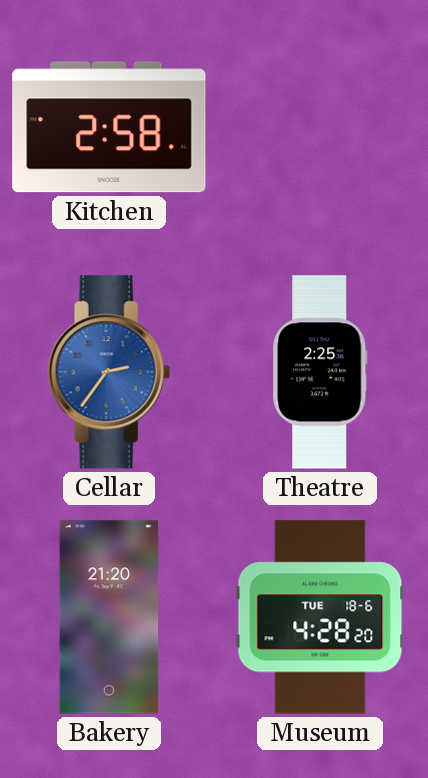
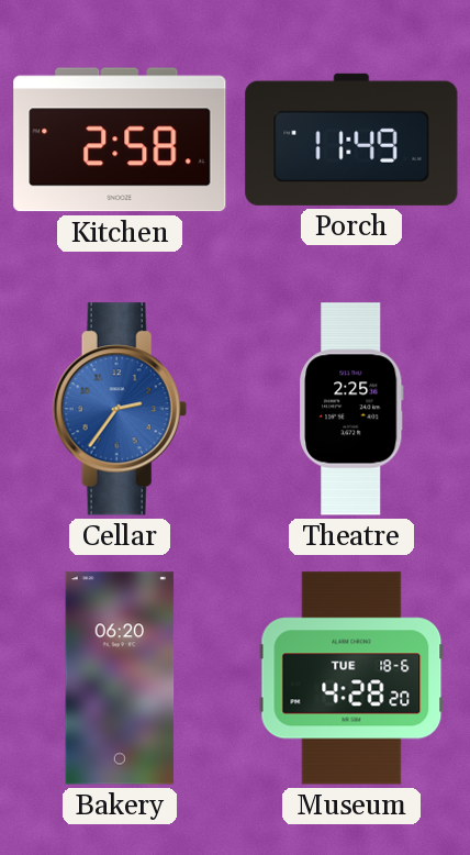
Porch: none -> 11:49
Bakery: 21:20 -> 06:20
